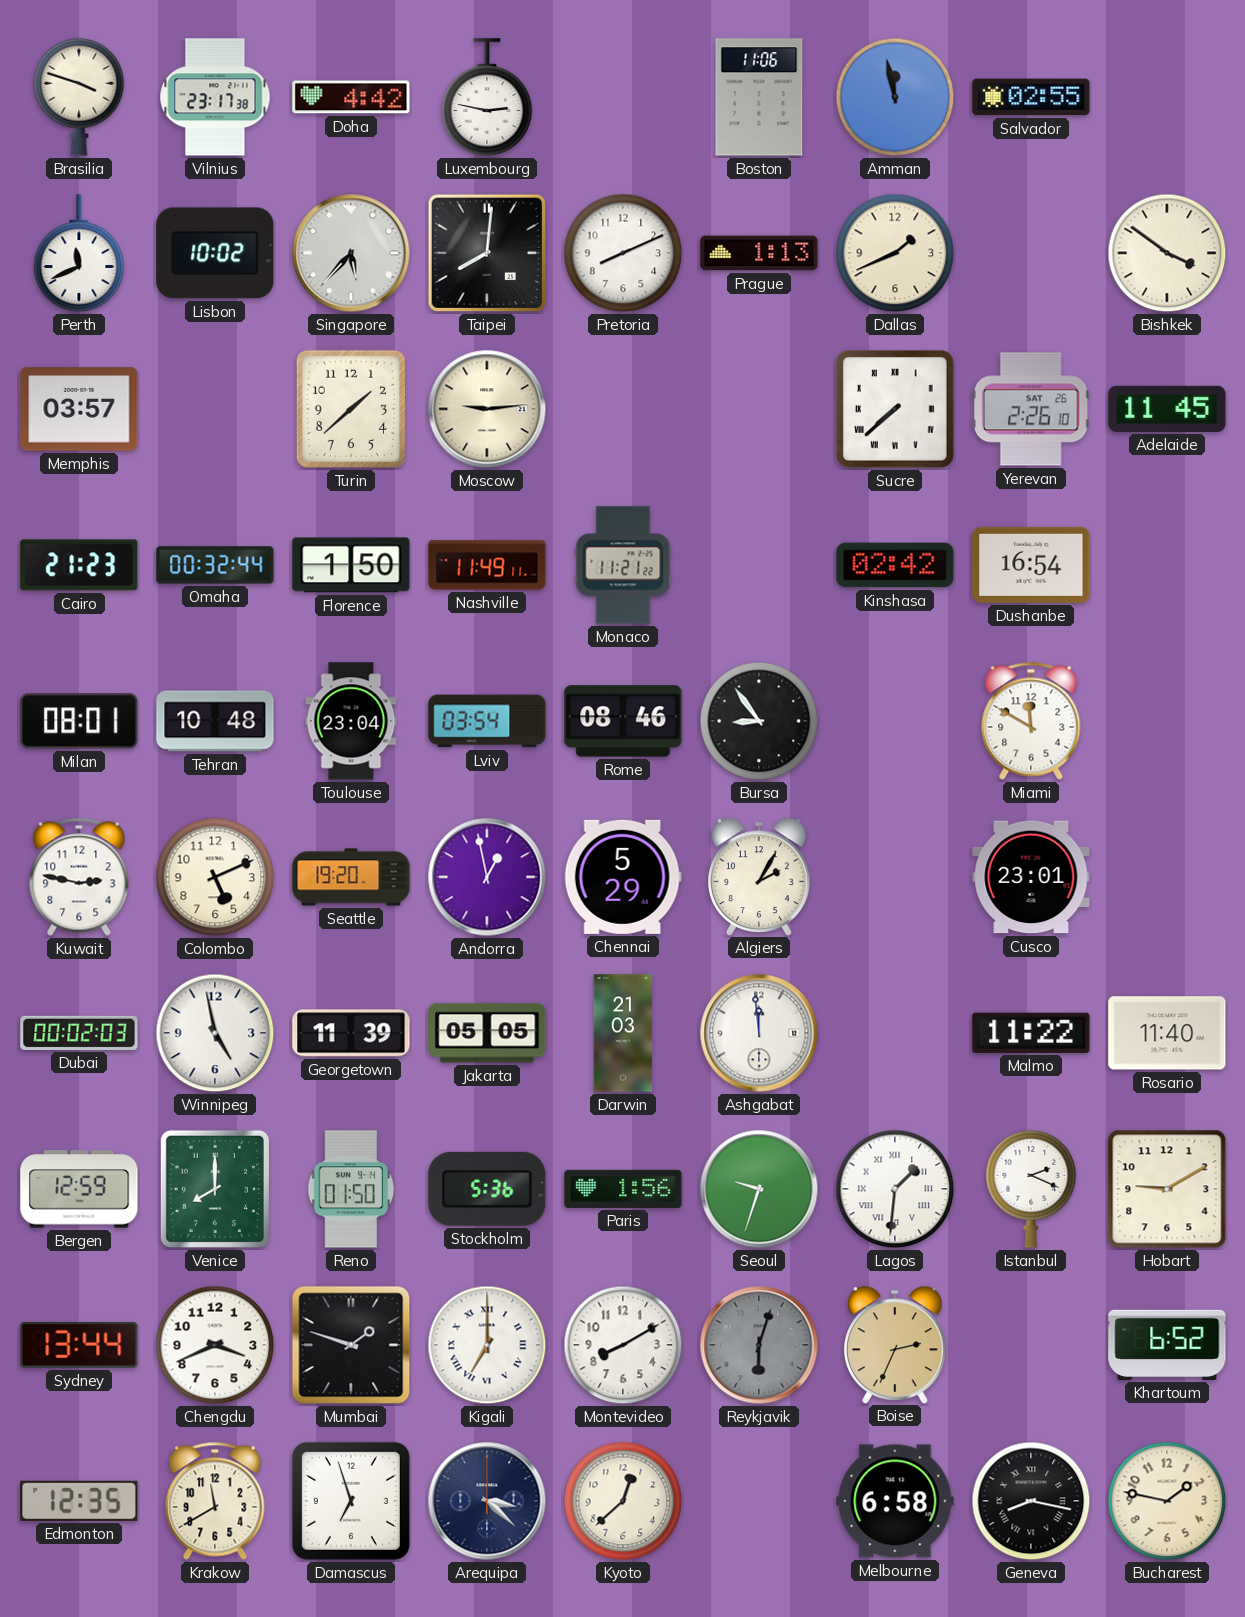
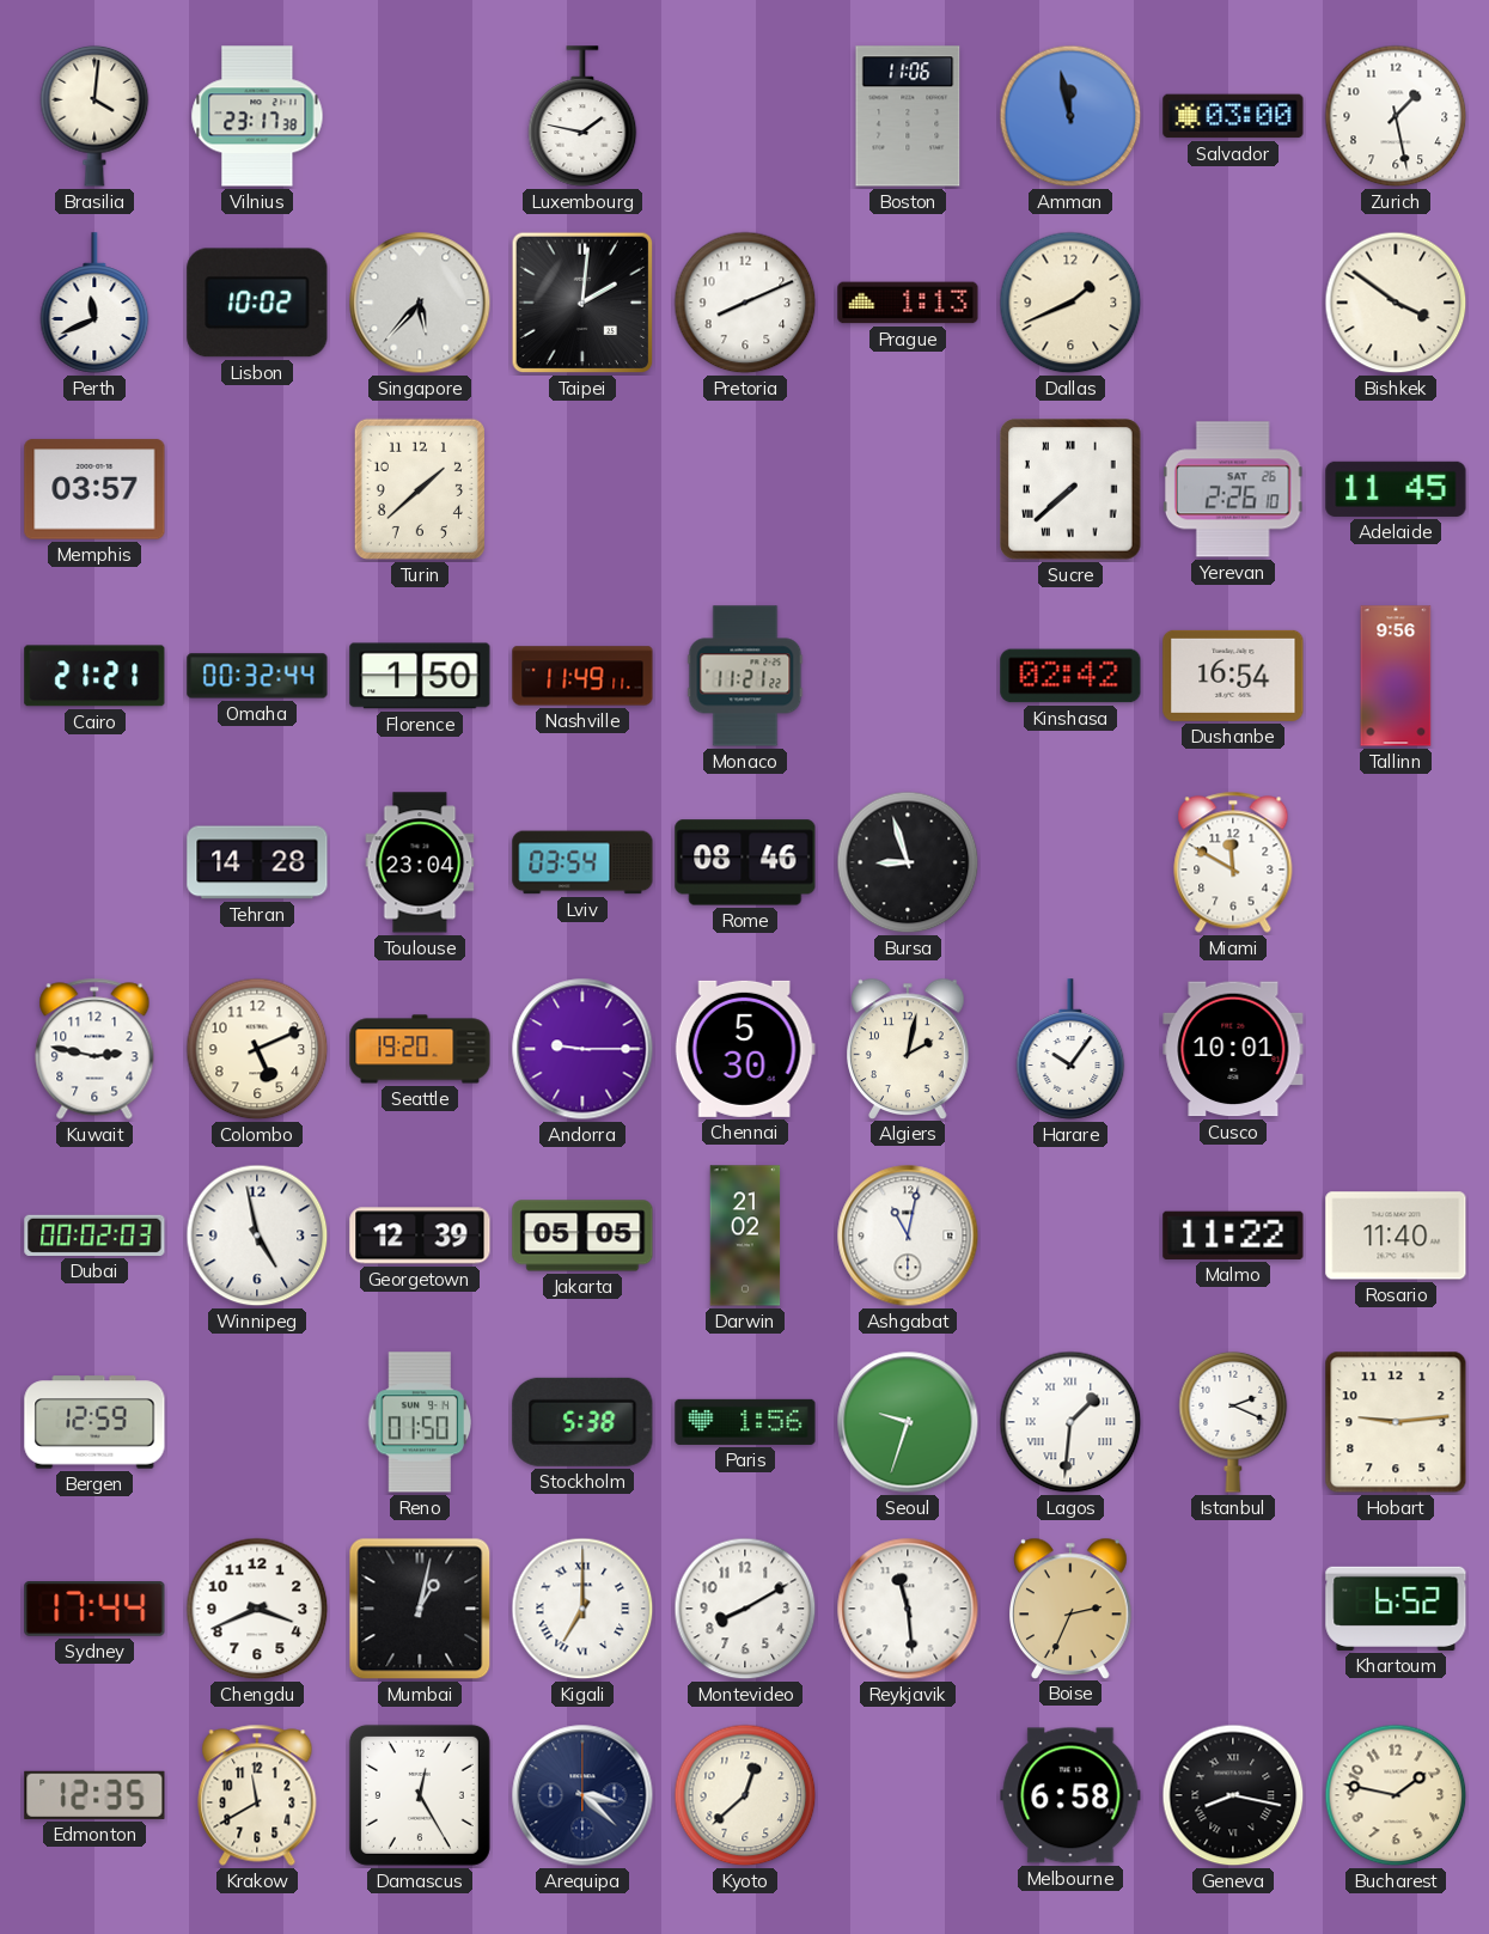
Brasilia: 3:48 -> 4:01
Doha: 4:42 -> none
Luxembourg: 2:47 -> 1:47
Salvador: 02:55 -> 03:00
Zurich: none -> 1:28
Taipei: 8:01 -> 2:01
Moscow: 9:14 -> none
Cairo: 21:23 -> 21:21
Tallinn: none -> 9:56
Milan: 08:01 -> none
Tehran: 10:48 -> 14:28
Bursa: 8:54 -> 8:57
Andorra: 12:58 -> 9:15
Chennai: 5:29 -> 5:30
Algiers: 2:05 -> 2:02
Harare: none -> 10:06
Cusco: 23:01 -> 10:01
Georgetown: 11:39 -> 12:39
Darwin: 21:03 -> 21:02
Ashgabat: 11:59 -> 11:02
Venice: 8:00 -> none
Stockholm: 5:36 -> 5:38
Hobart: 9:10 -> 9:14
Sydney: 13:44 -> 17:44
Mumbai: 1:48 -> 1:02
Reykjavik: 6:03 -> 11:29
Reykjavik dial: grey -> white
Damascus: 6:57 -> 12:25
